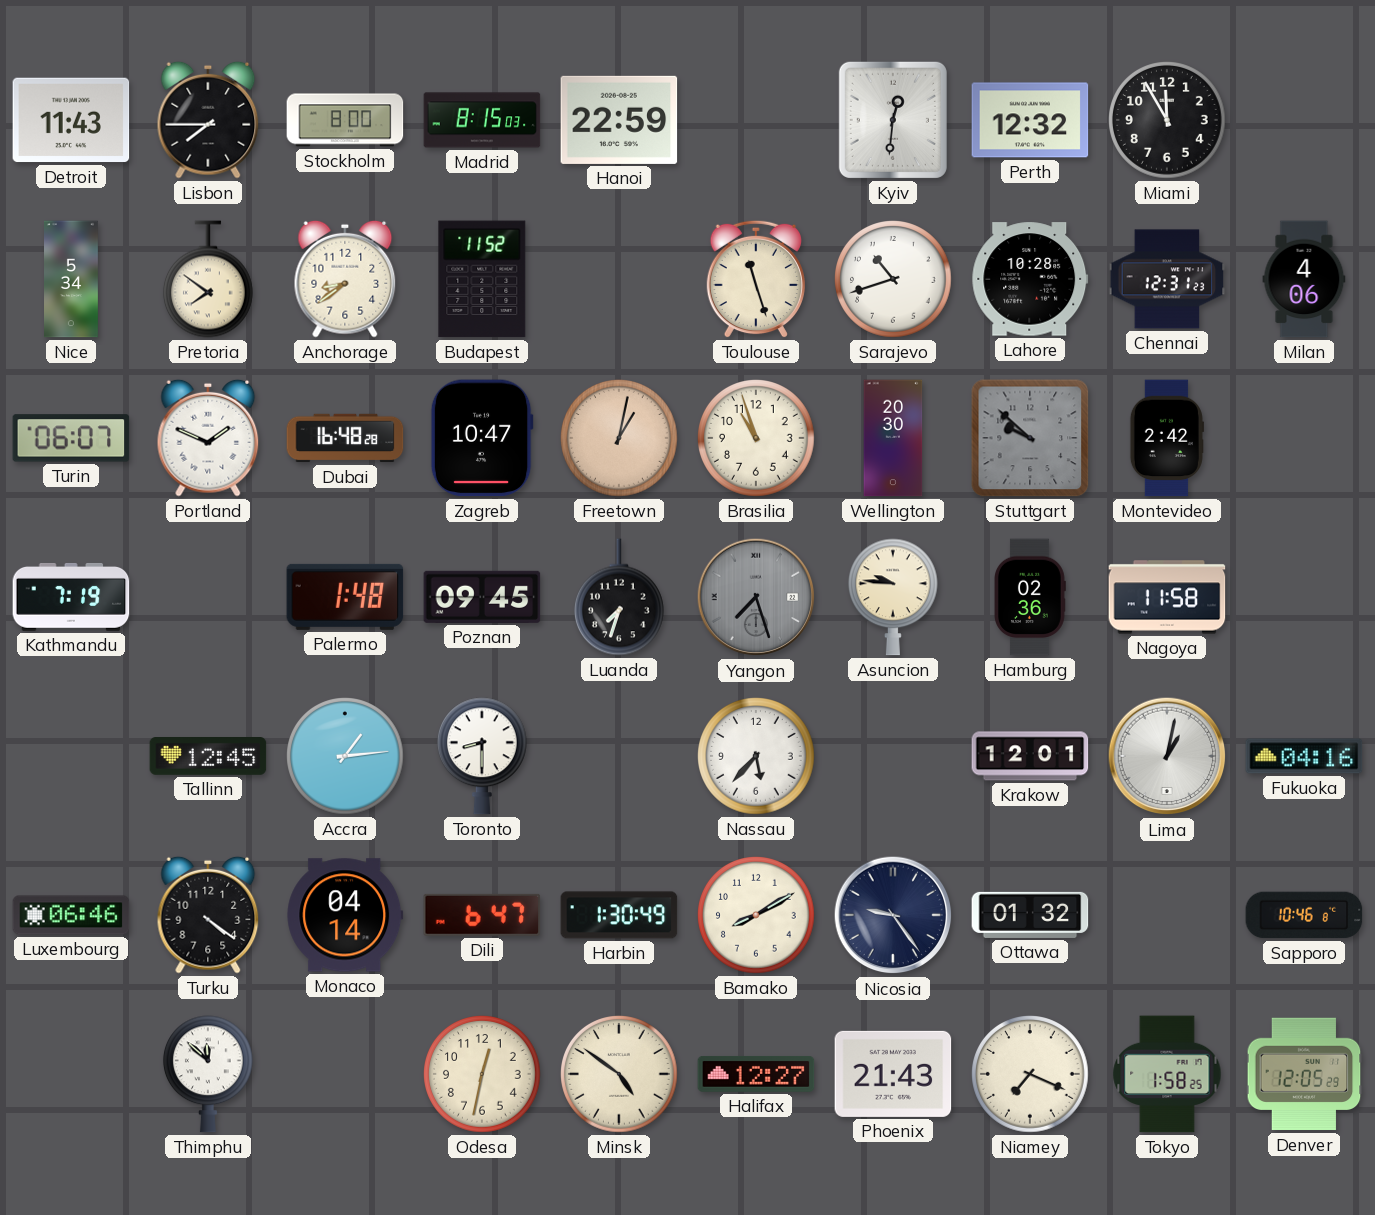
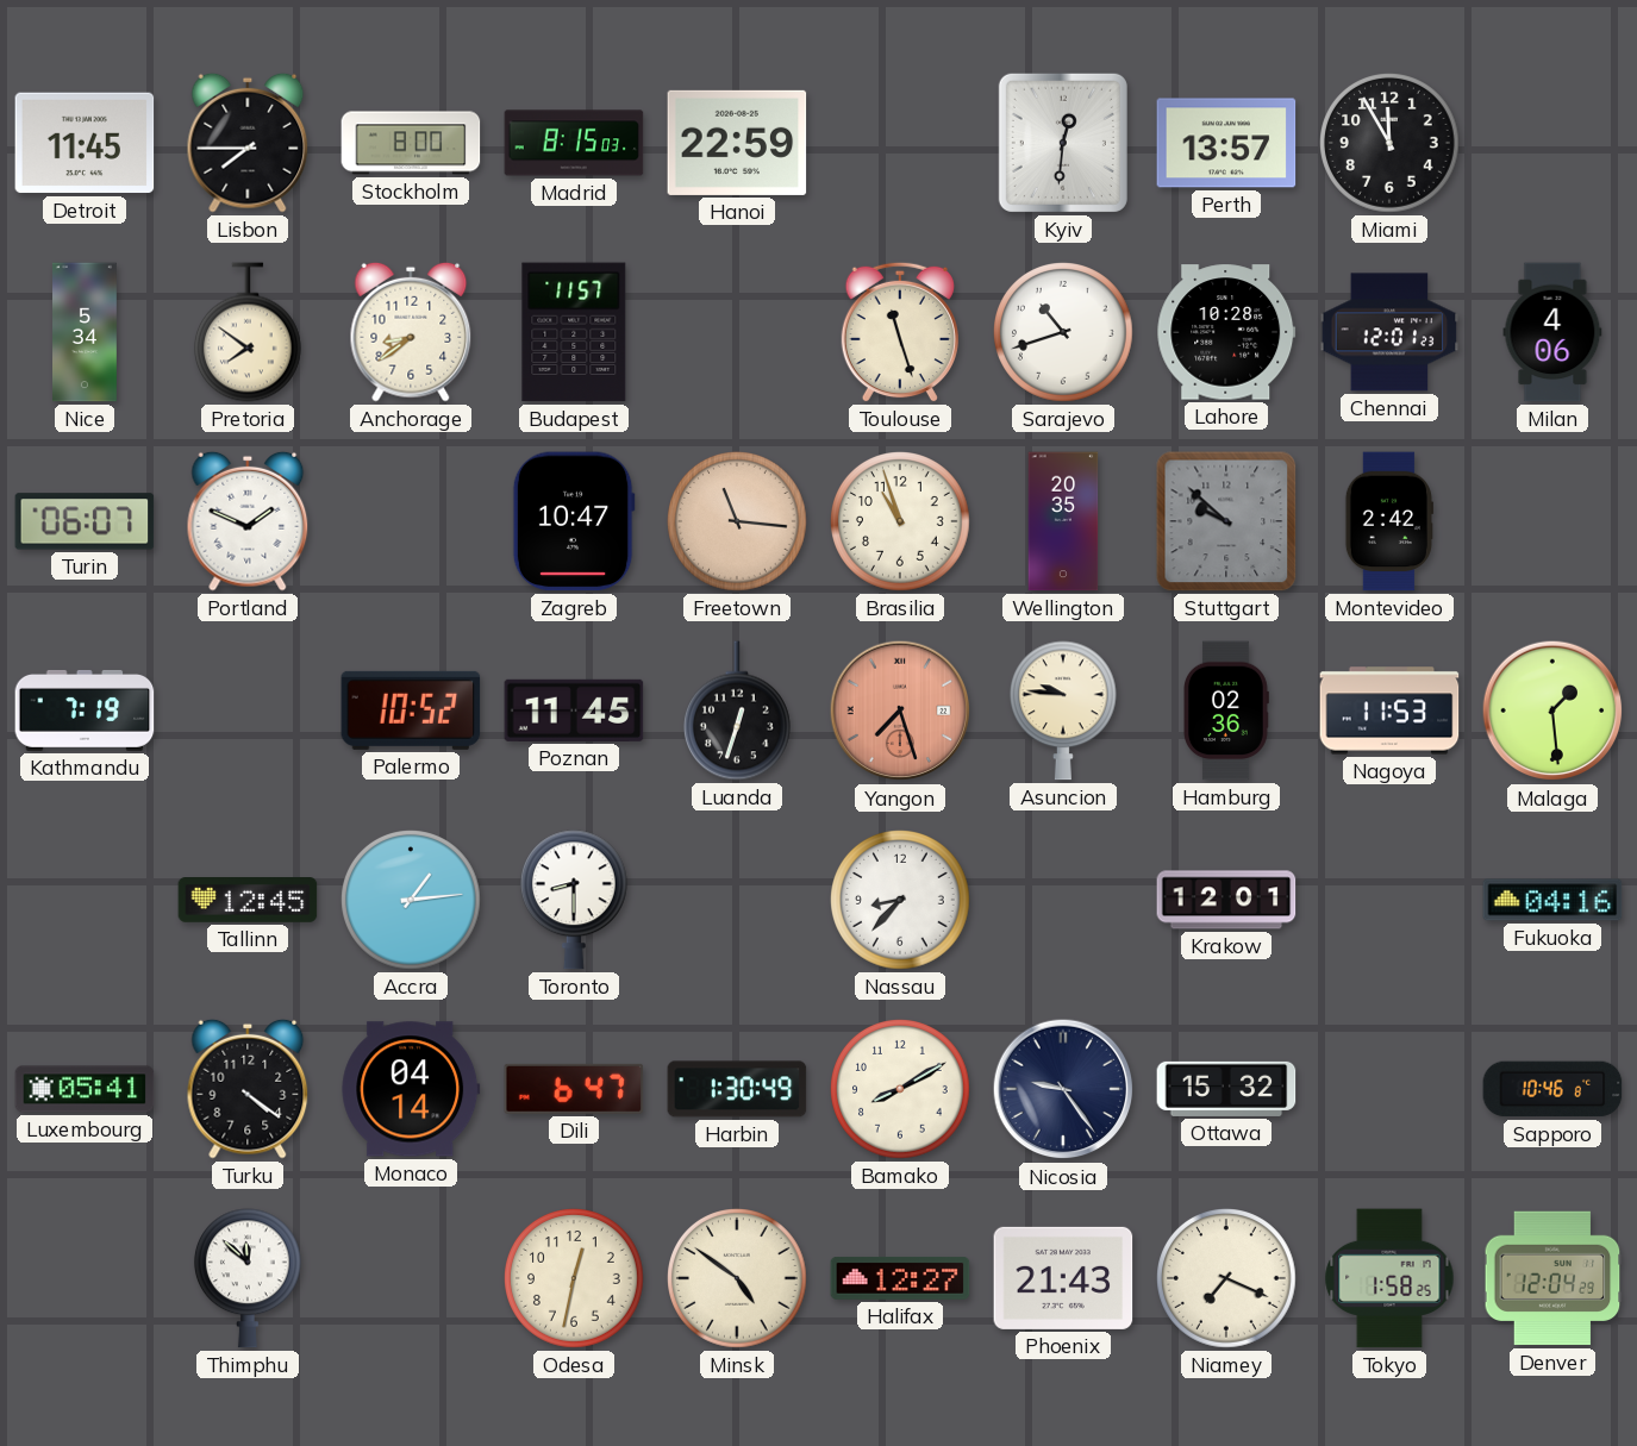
Detroit: 11:43 -> 11:45
Perth: 12:32 -> 13:57
Budapest: 11:52 -> 11:57
Chennai: 12:31 -> 12:01
Dubai: 16:48 -> none
Freetown: 1:02 -> 11:16
Wellington: 20:30 -> 20:35
Palermo: 1:48 -> 10:52
Poznan: 09:45 -> 11:45
Luanda: 7:33 -> 12:33
Yangon dial: grey -> salmon
Nagoya: 11:58 -> 11:53
Malaga: none -> 1:29
Nassau: 5:37 -> 8:37
Lima: 1:02 -> none
Luxembourg: 06:46 -> 05:41
Ottawa: 01:32 -> 15:32
Denver: 12:05 -> 12:04
